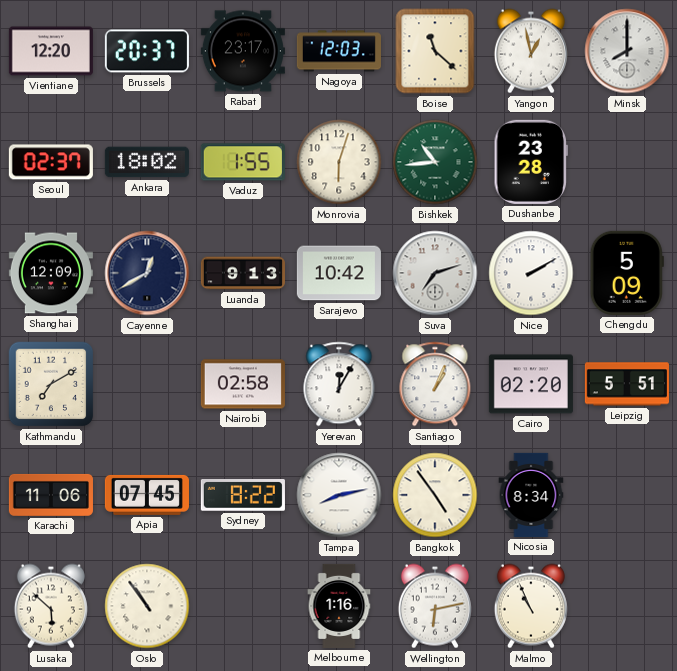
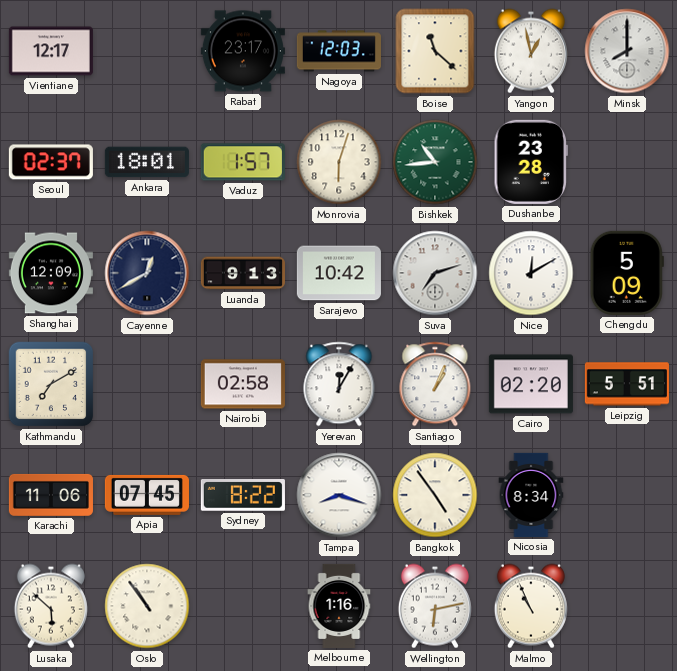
Vientiane: 12:20 -> 12:17
Brussels: 20:37 -> none
Ankara: 18:02 -> 18:01
Vaduz: 1:55 -> 1:57
Nice: 2:10 -> 12:10
Tampa: 8:13 -> 8:18
